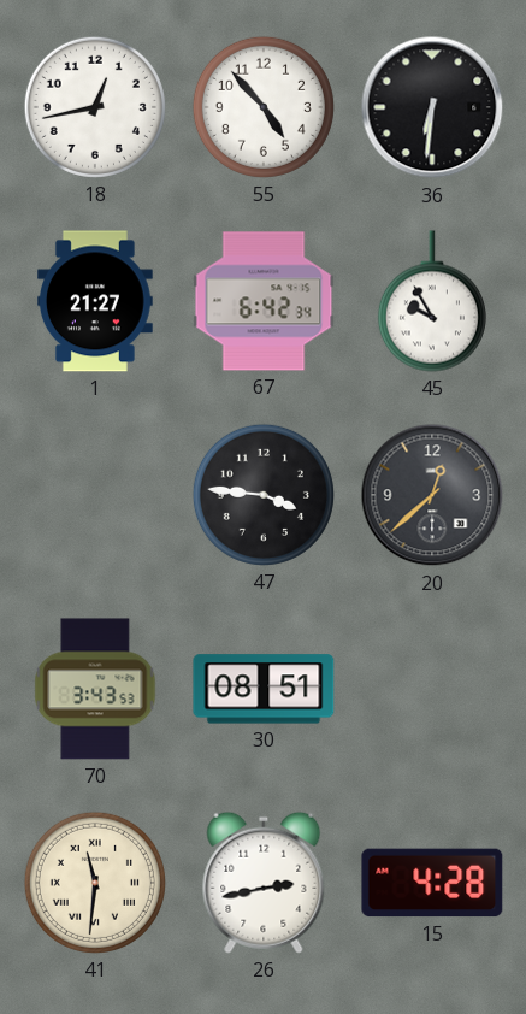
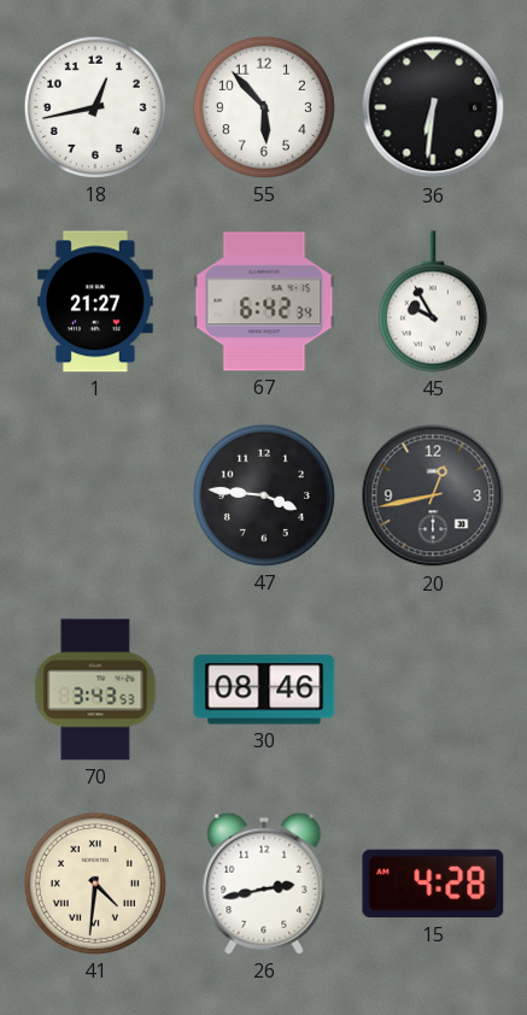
55: 4:53 -> 5:53
20: 12:38 -> 12:43
30: 08:51 -> 08:46
41: 11:31 -> 4:31
